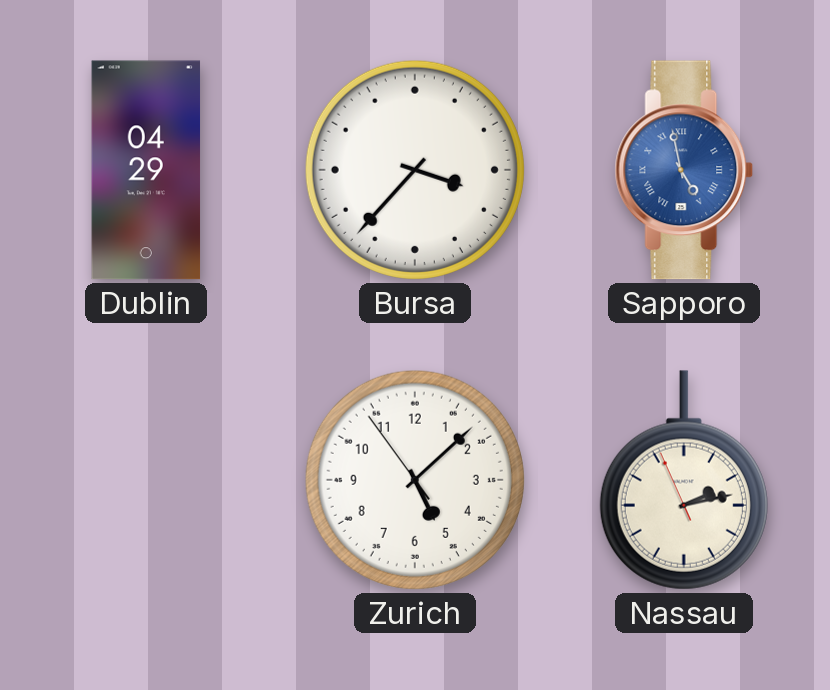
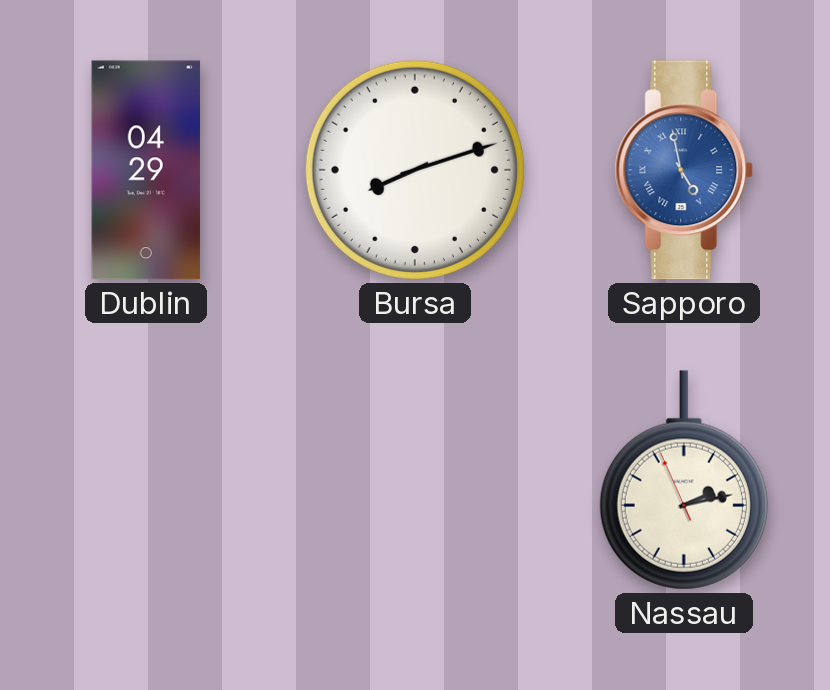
Bursa: 3:37 -> 8:12
Zurich: 5:07 -> none
